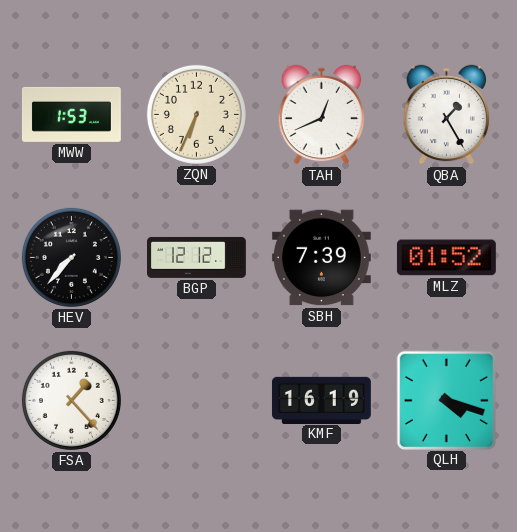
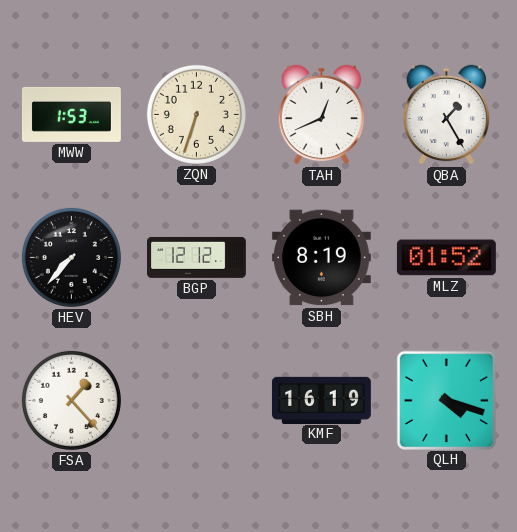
ZQN: 6:34 -> 6:33
SBH: 7:39 -> 8:19
